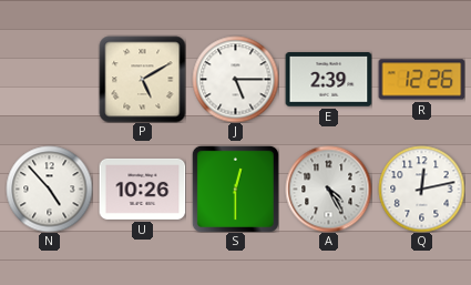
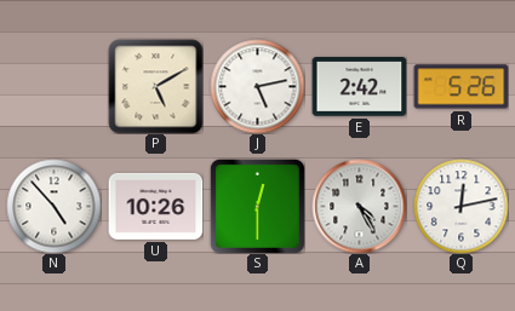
J: 5:15 -> 5:13
E: 2:39 -> 2:42
R: 12:26 -> 5:26
